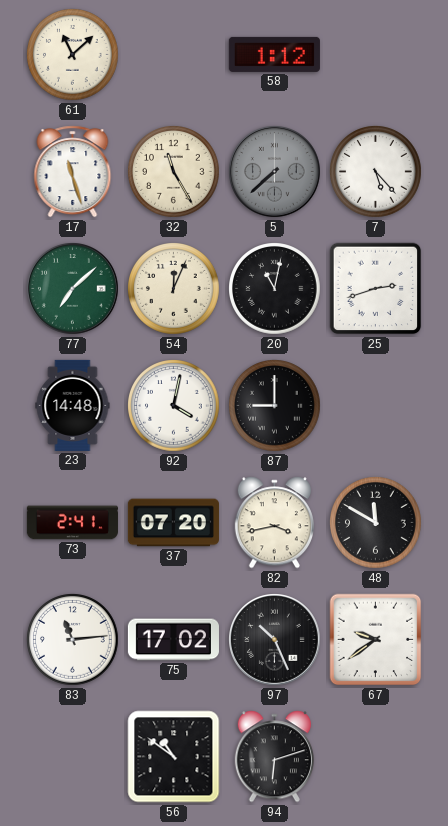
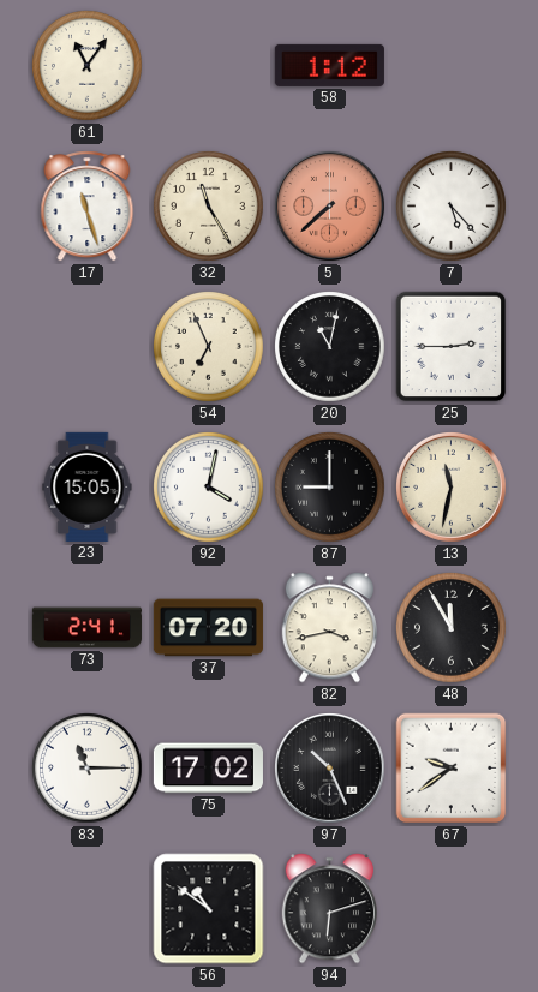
61: 11:08 -> 11:06
5 dial: grey -> salmon
77: 7:08 -> none
54: 12:04 -> 6:56
25: 2:42 -> 2:45
23: 14:48 -> 15:05
13: none -> 11:32
48: 11:50 -> 11:55
83: 11:14 -> 11:15
